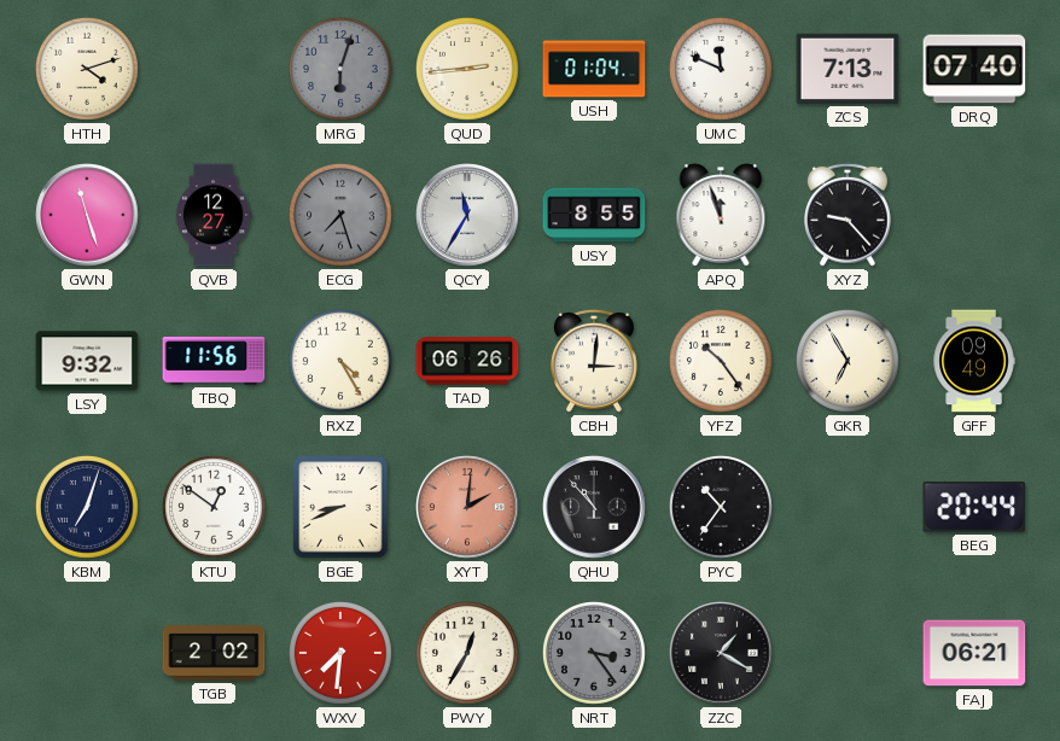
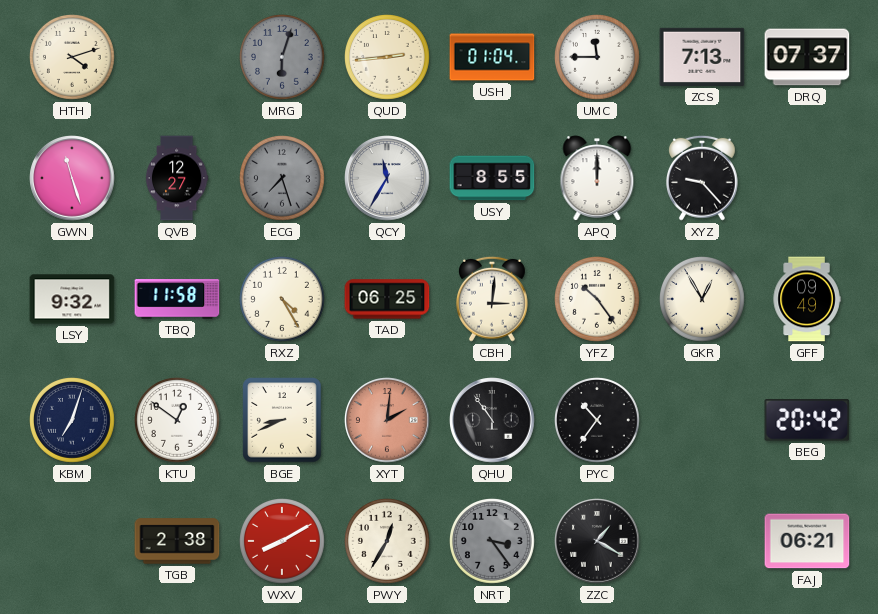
UMC: 11:49 -> 11:45
DRQ: 07:40 -> 07:37
APQ: 11:57 -> 12:00
TBQ: 11:56 -> 11:58
TAD: 06:26 -> 06:25
GKR: 6:55 -> 12:55
QHU: 10:53 -> 10:54
BEG: 20:44 -> 20:42
TGB: 2:02 -> 2:38
WXV: 7:31 -> 8:10
